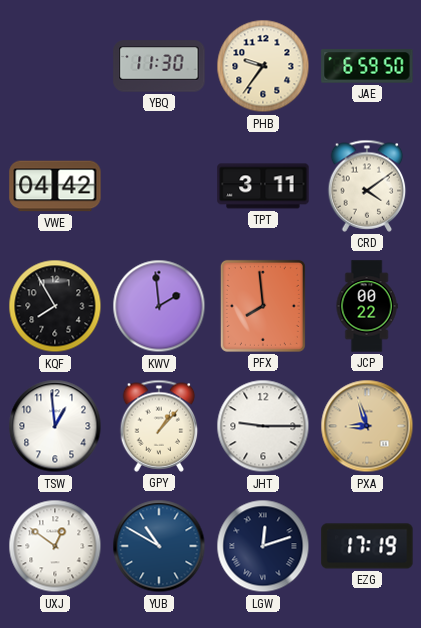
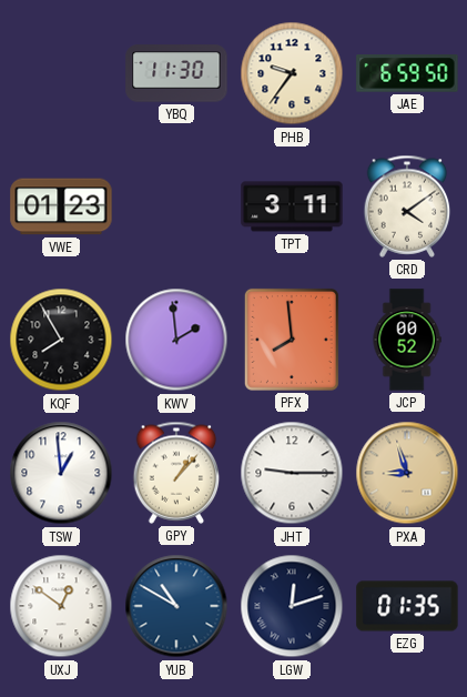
VWE: 04:42 -> 01:23
JCP: 00:22 -> 00:52
EZG: 17:19 -> 01:35
